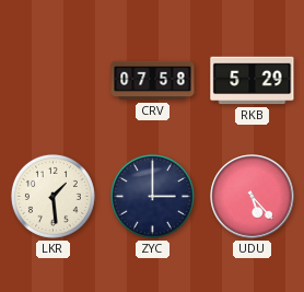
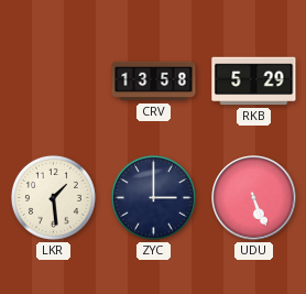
CRV: 07:58 -> 13:58
UDU: 5:23 -> 5:26
